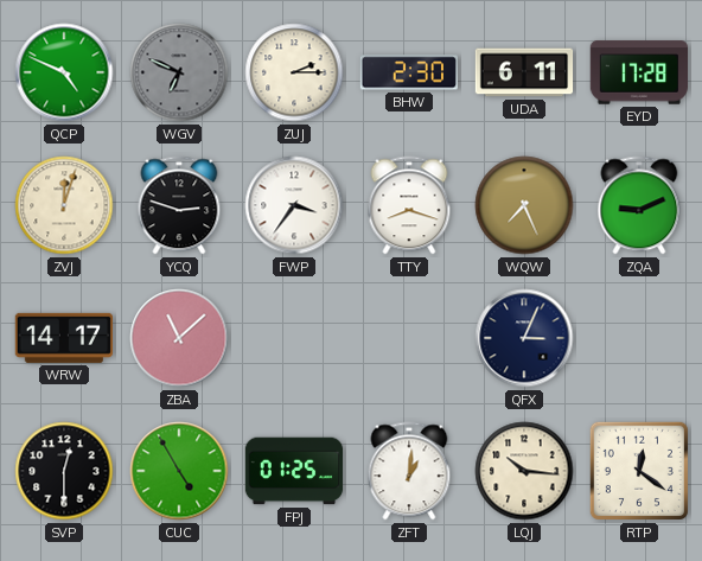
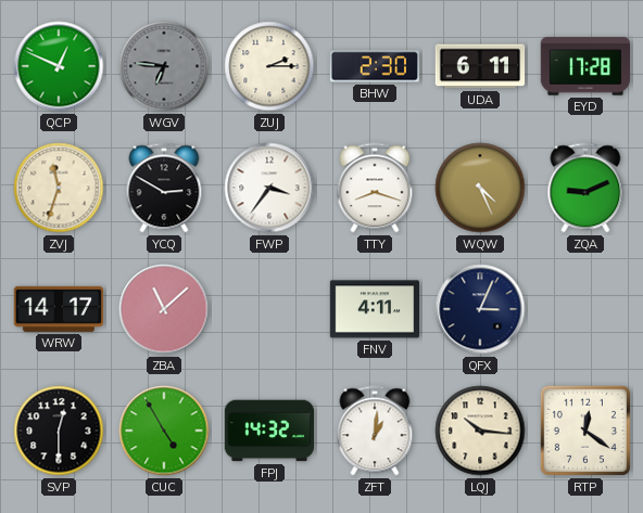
QCP: 4:49 -> 12:49
WGV: 6:49 -> 6:46
ZVJ: 12:03 -> 11:33
YCQ: 2:48 -> 2:50
WQW: 7:26 -> 4:26
FNV: none -> 4:11
FPJ: 01:25 -> 14:32
